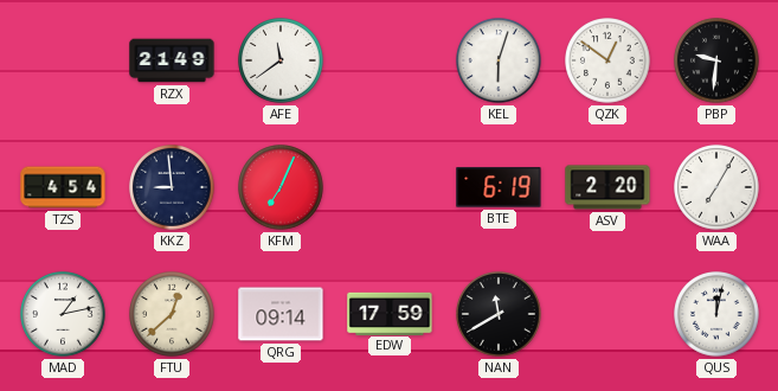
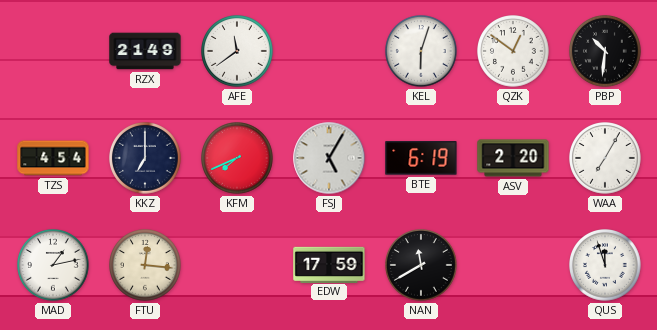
PBP: 9:31 -> 10:31
KKZ: 8:59 -> 7:00
KFM: 7:04 -> 7:41
FSJ: none -> 5:05
FTU: 12:38 -> 12:16
QRG: 09:14 -> none
QUS: 12:02 -> 11:57
